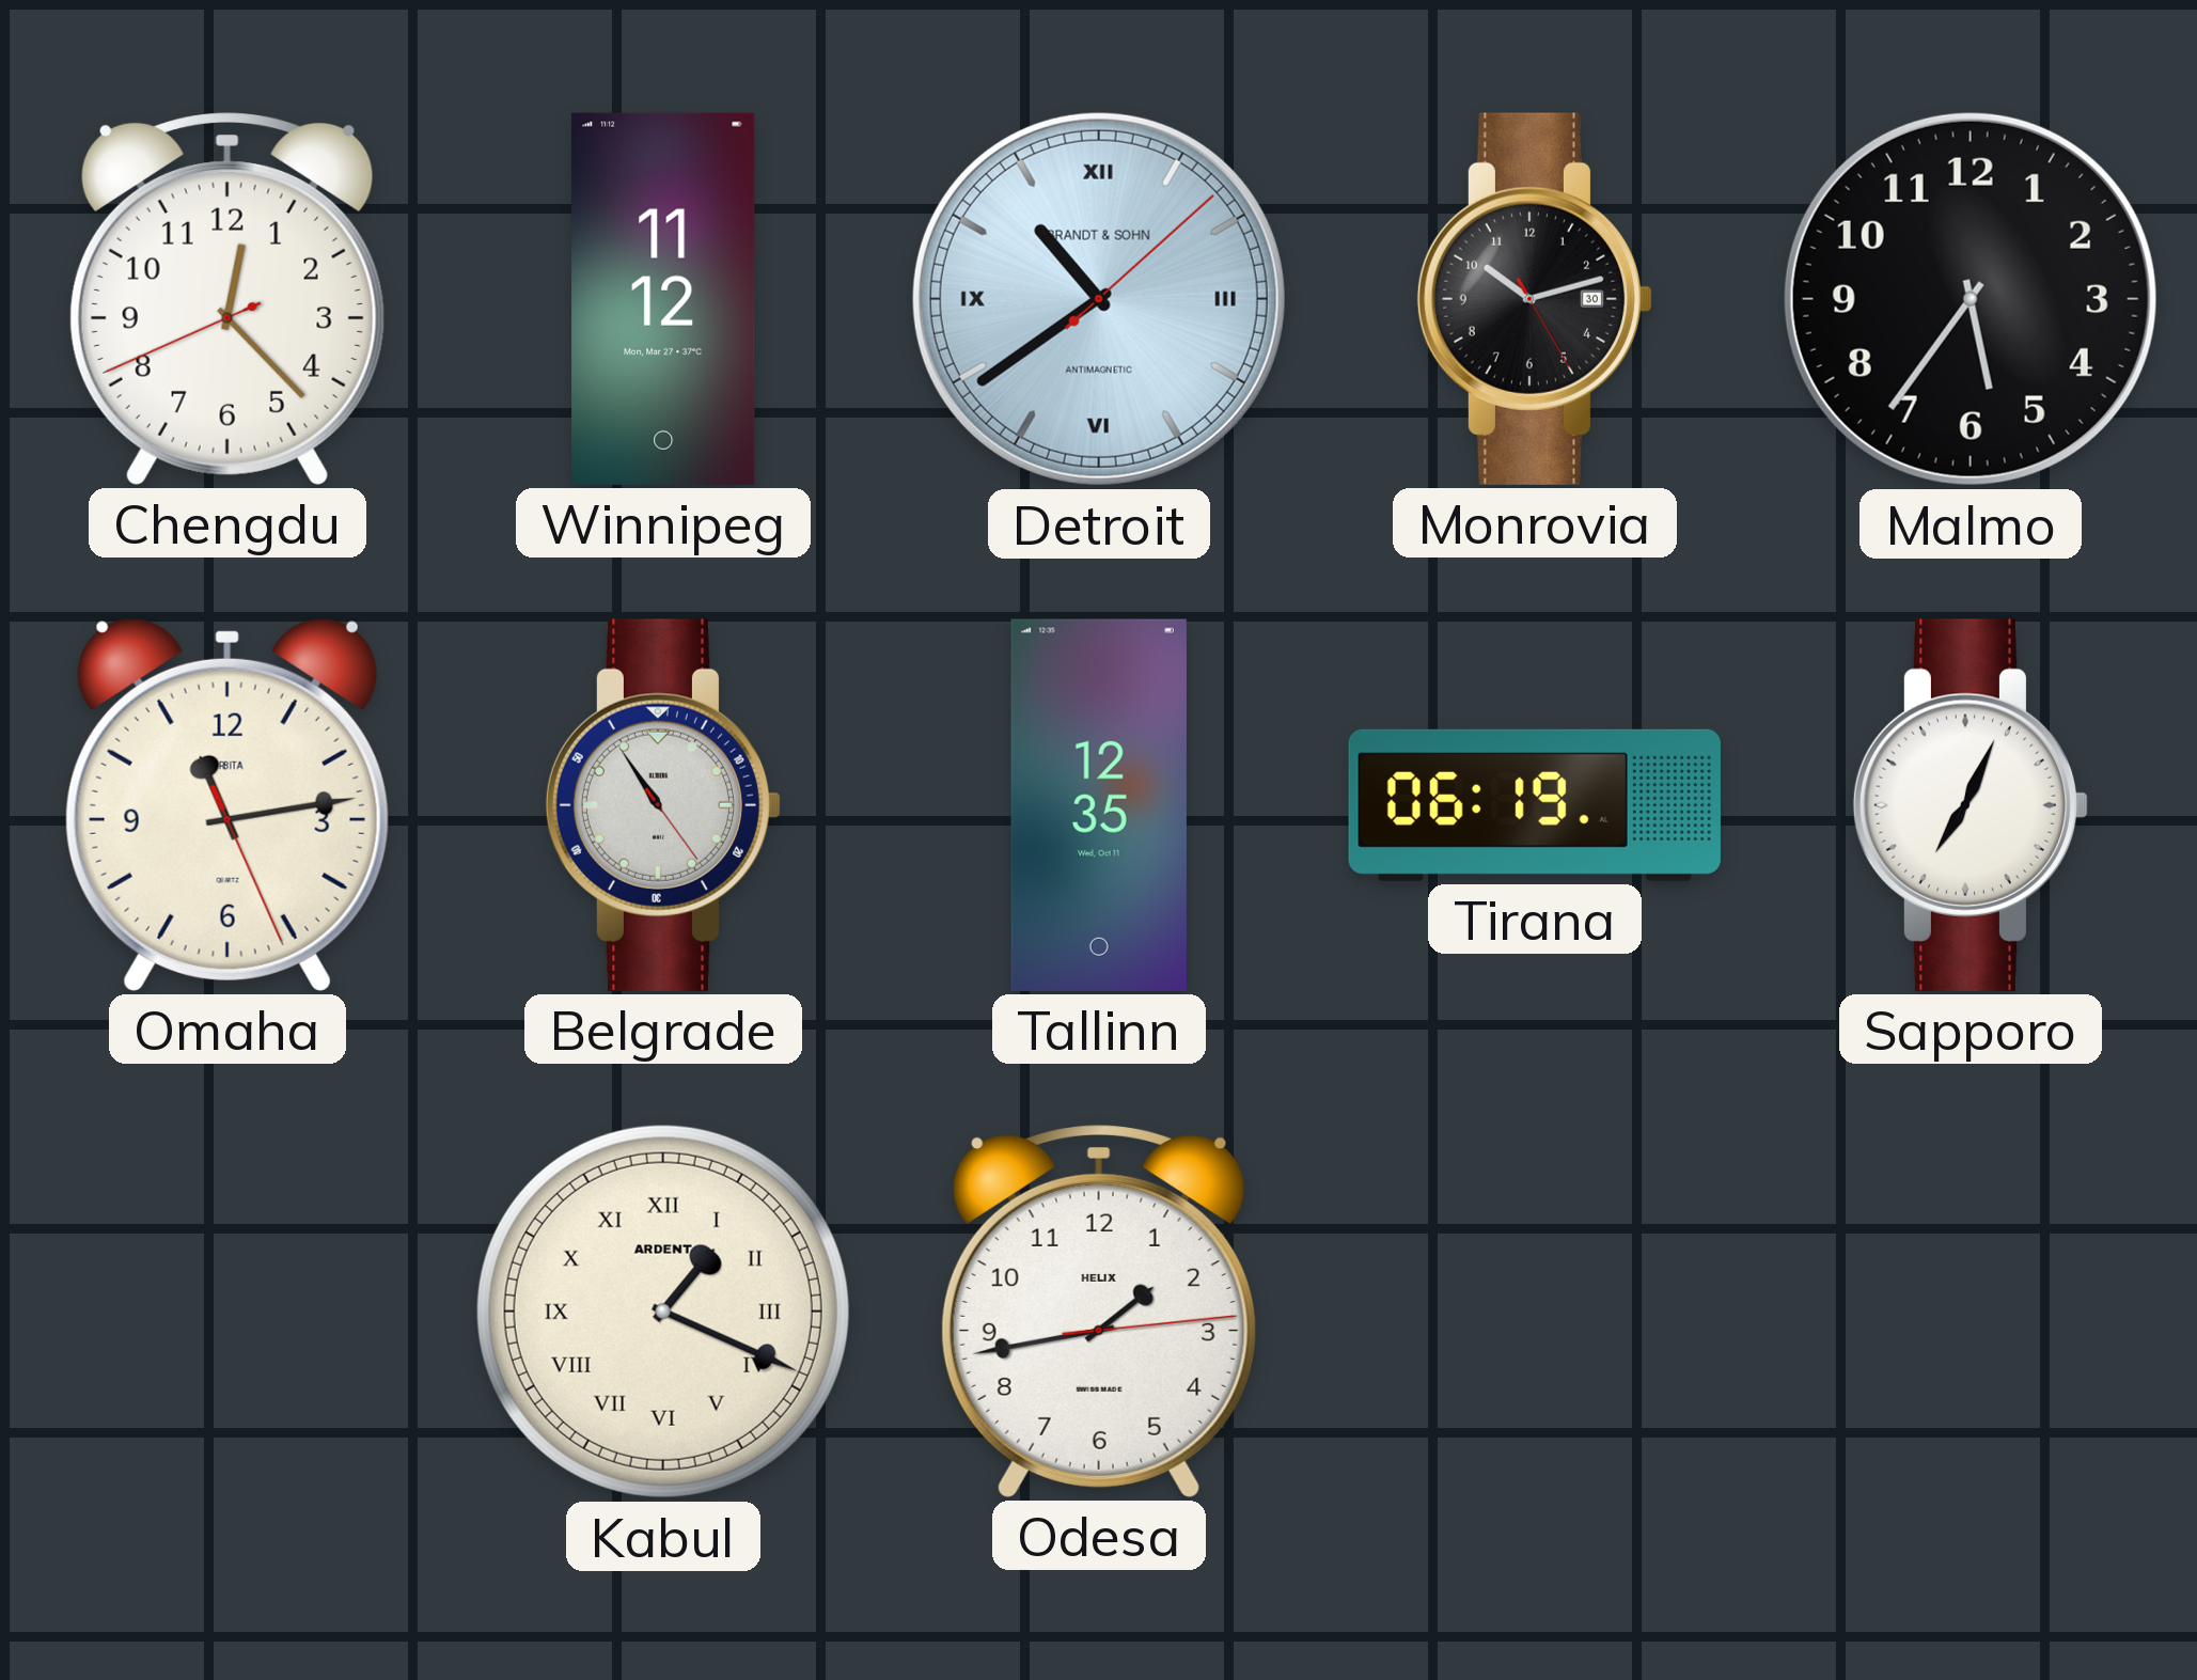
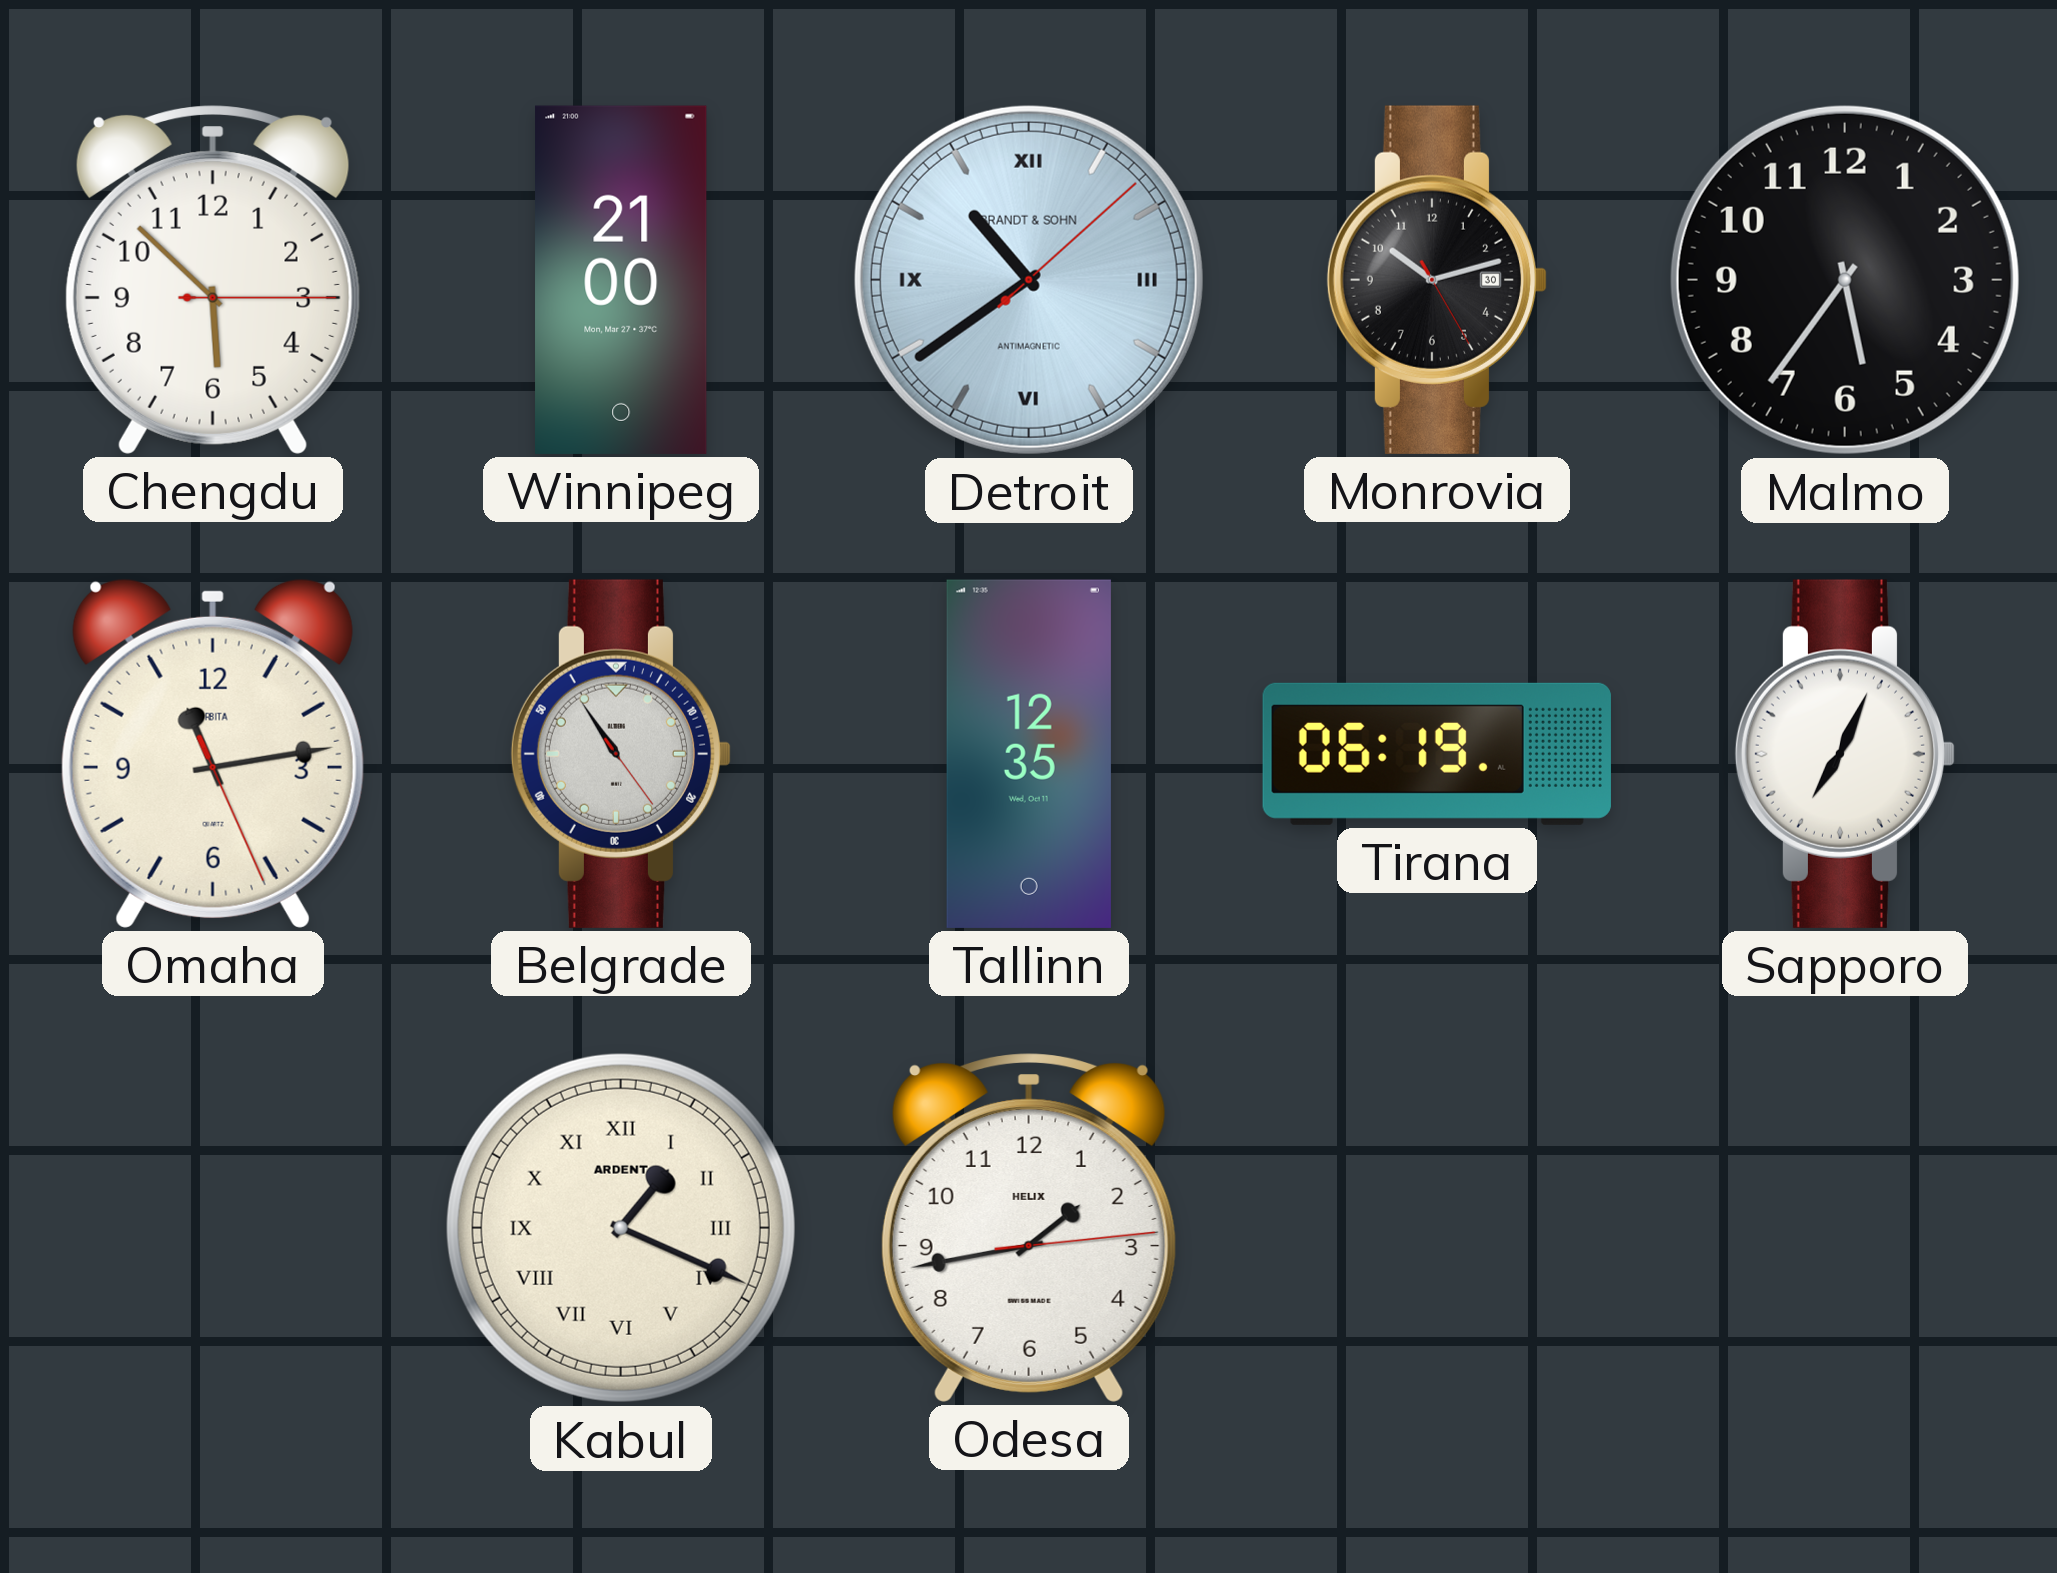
Chengdu: 12:22 -> 5:52
Winnipeg: 11:12 -> 21:00
